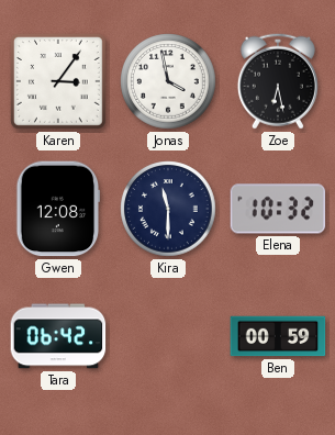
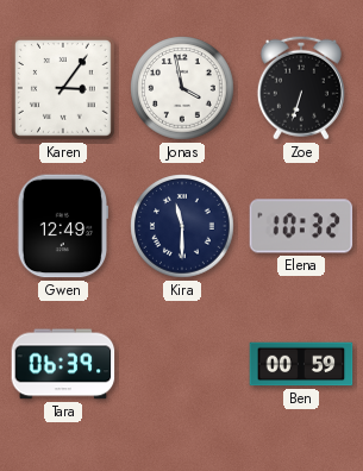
Zoe: 6:28 -> 6:33
Gwen: 12:08 -> 12:49
Tara: 06:42 -> 06:39
